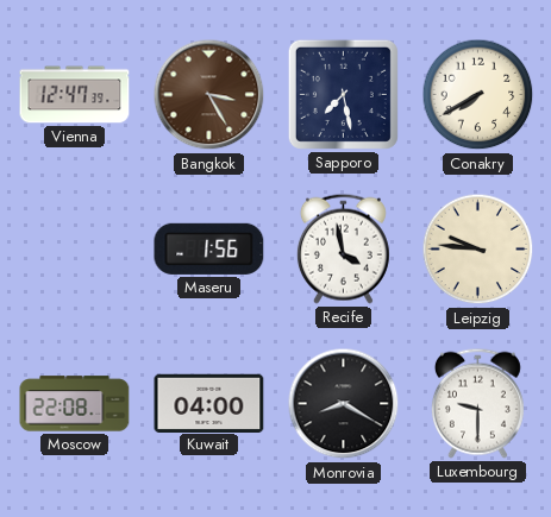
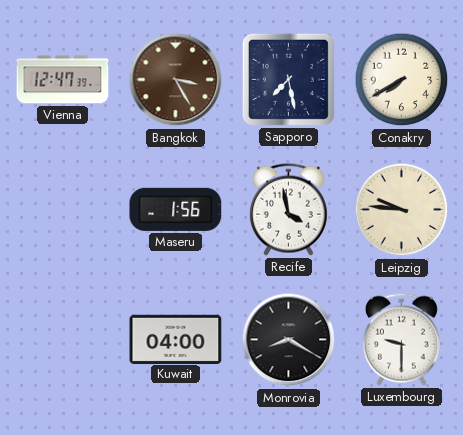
Moscow: 22:08 -> none
